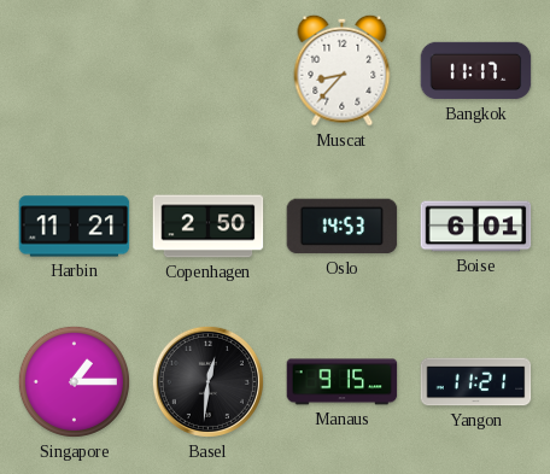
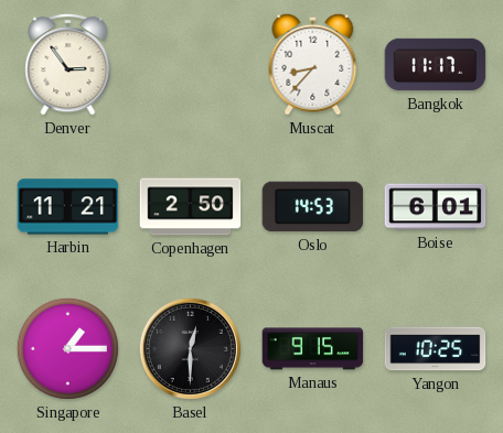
Denver: none -> 2:54
Basel: 12:31 -> 12:30
Yangon: 11:21 -> 10:25
